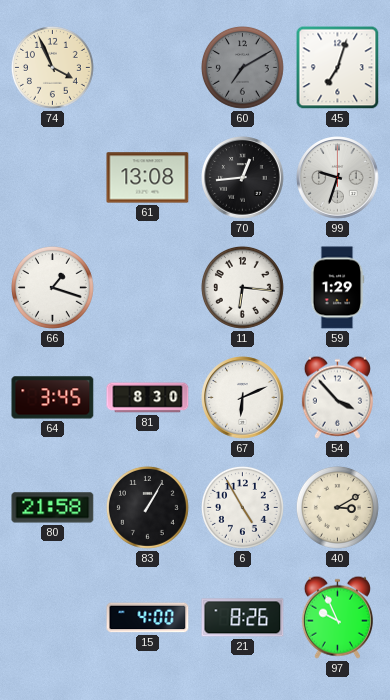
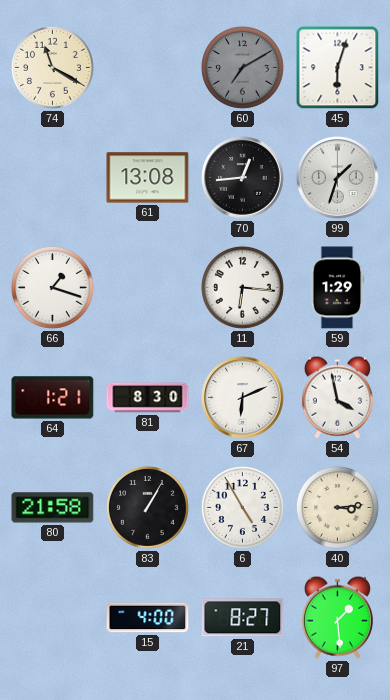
74: 3:56 -> 11:20
45: 7:03 -> 6:03
99: 9:33 -> 1:33
64: 3:45 -> 1:21
54: 3:53 -> 3:58
40: 3:10 -> 3:14
21: 8:26 -> 8:27
97: 9:56 -> 1:29
